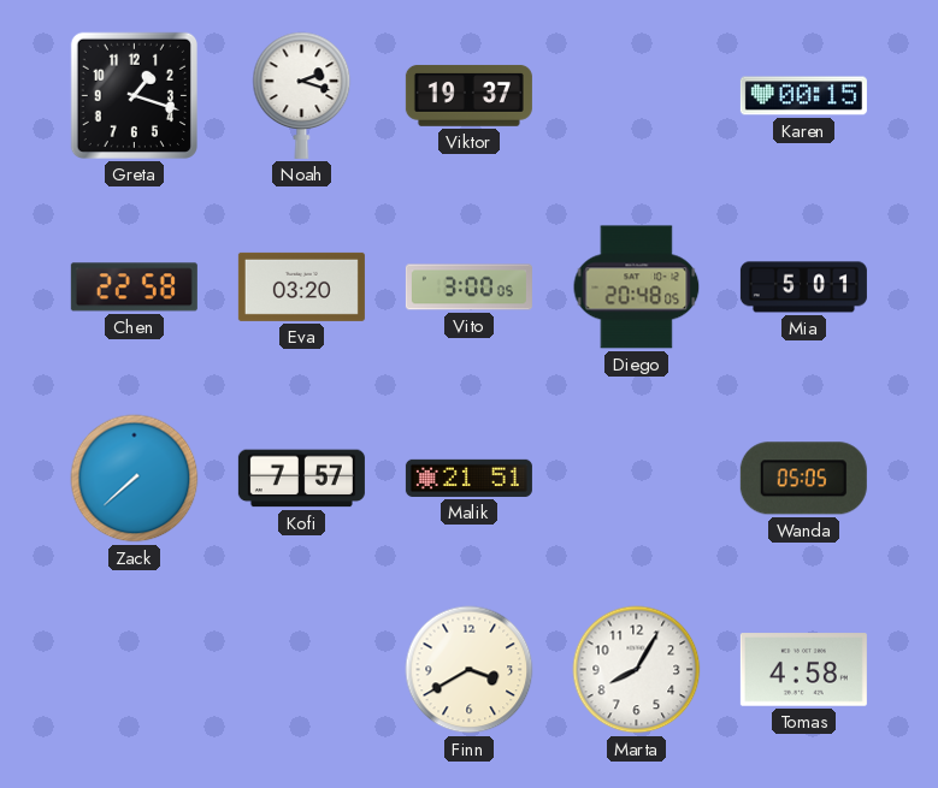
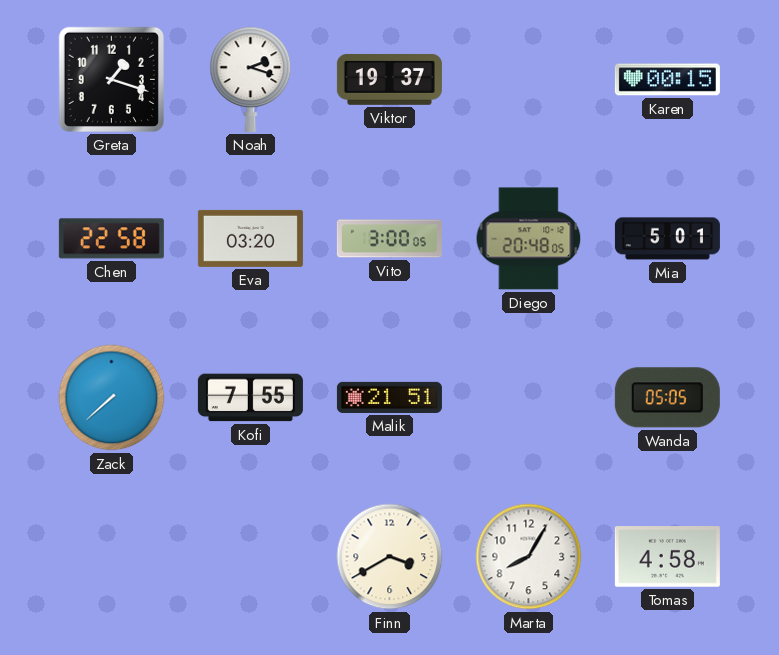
Kofi: 7:57 -> 7:55
